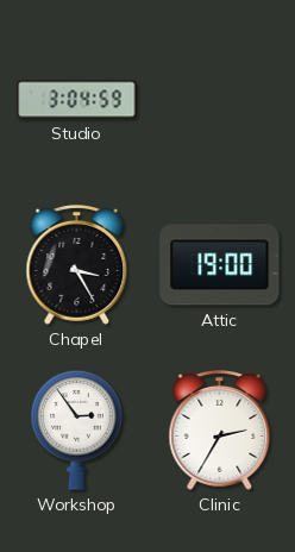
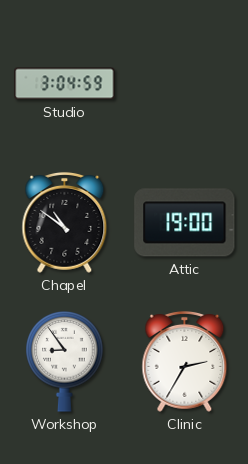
Chapel: 3:25 -> 10:51
Workshop: 2:54 -> 8:54
